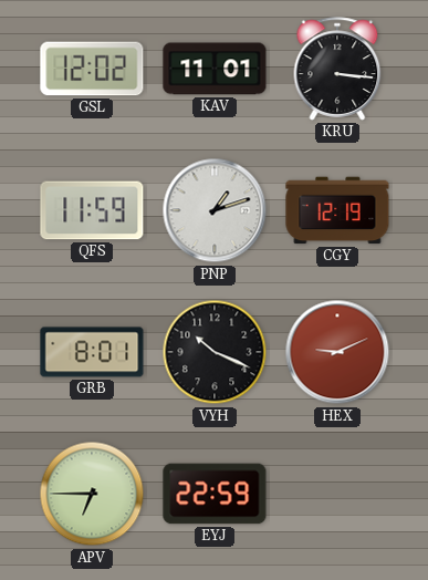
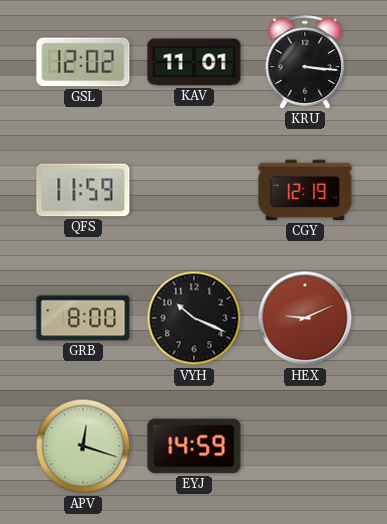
PNP: 1:12 -> none
GRB: 8:01 -> 8:00
APV: 6:45 -> 12:18
EYJ: 22:59 -> 14:59
